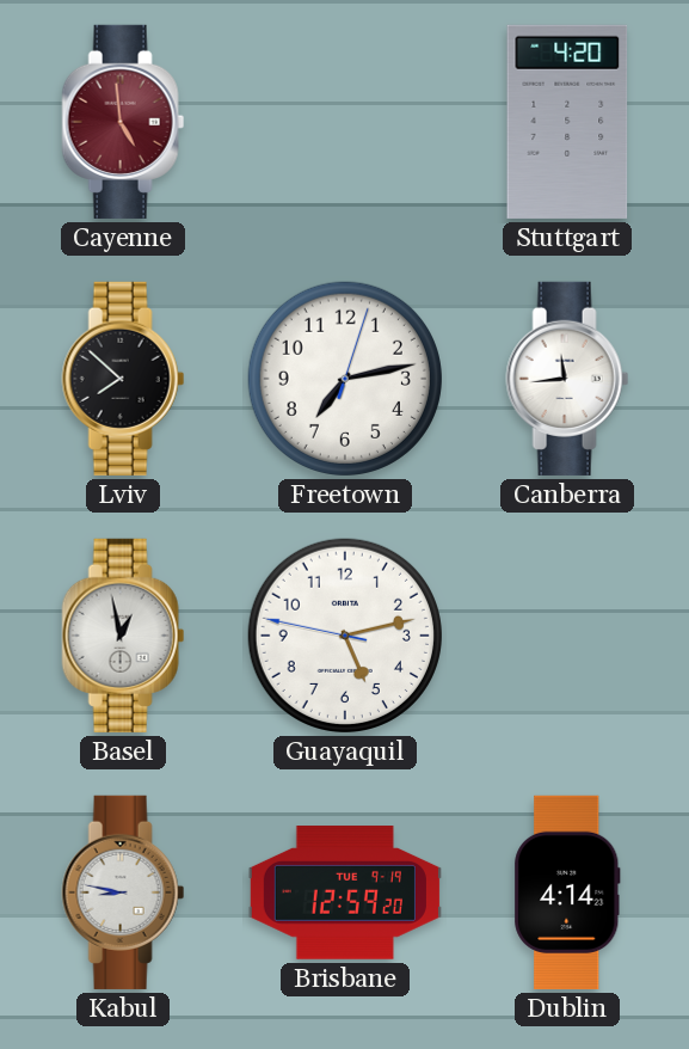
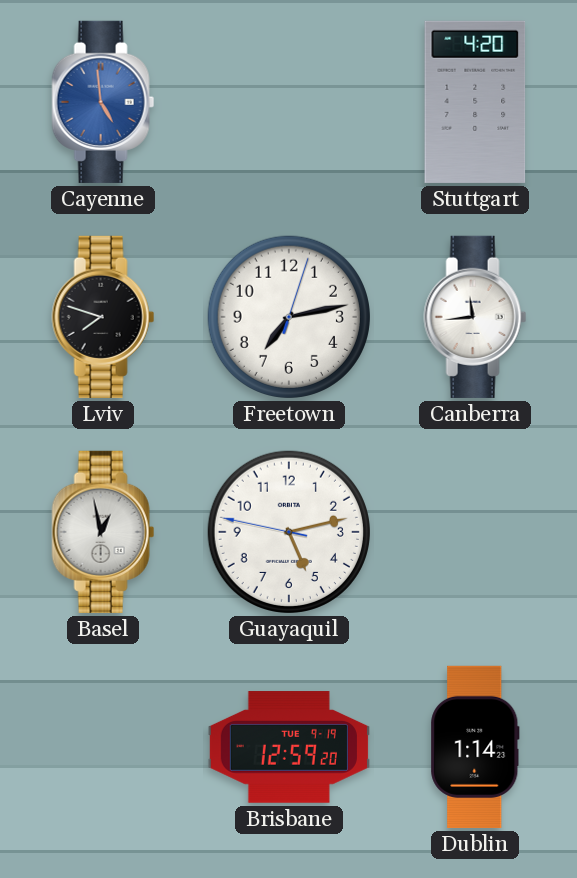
Cayenne dial: burgundy -> blue
Lviv: 7:52 -> 7:48
Kabul: 8:47 -> none
Dublin: 4:14 -> 1:14
